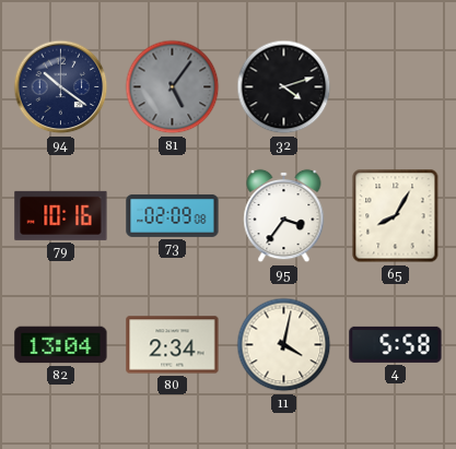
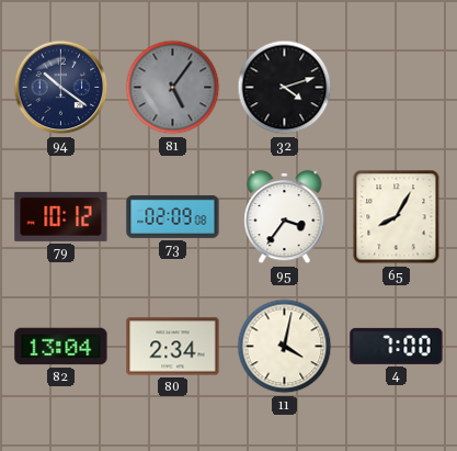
79: 10:16 -> 10:12
4: 5:58 -> 7:00
